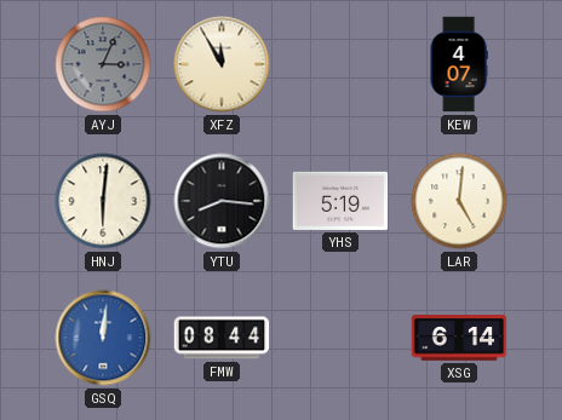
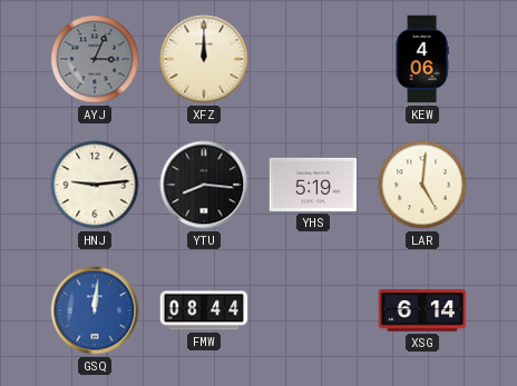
XFZ: 11:55 -> 12:00
KEW: 4:07 -> 4:06
HNJ: 6:01 -> 9:14
